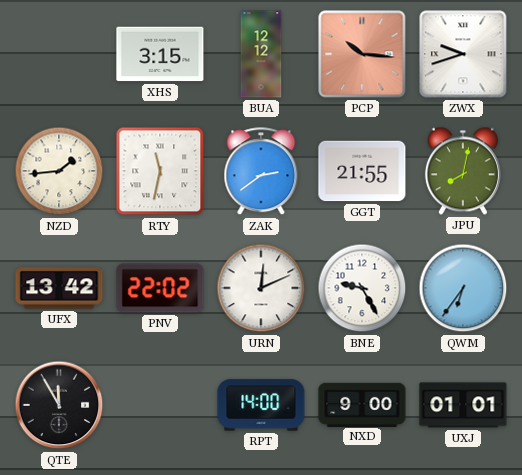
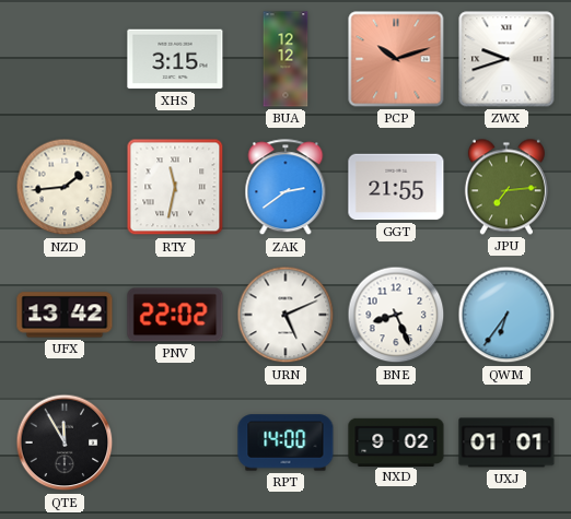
PCP: 10:16 -> 10:12
JPU: 8:02 -> 7:14
URN: 12:11 -> 5:11
BNE: 9:25 -> 8:26
NXD: 9:00 -> 9:02
